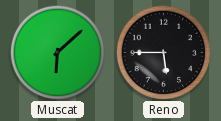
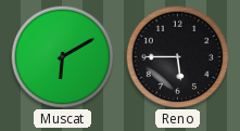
Muscat: 6:08 -> 6:10
